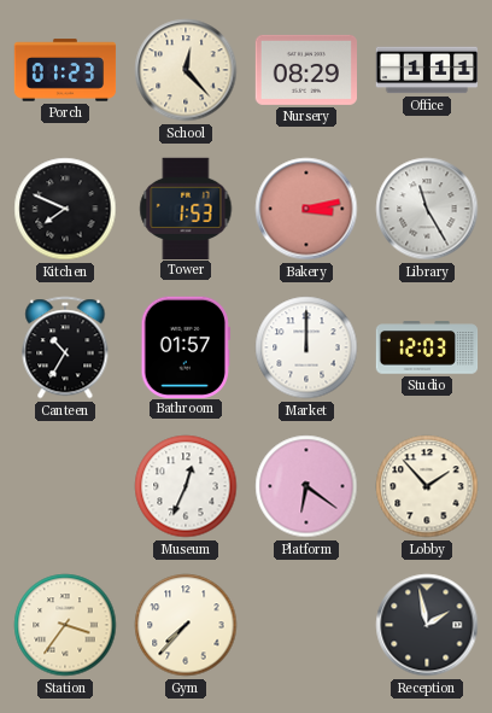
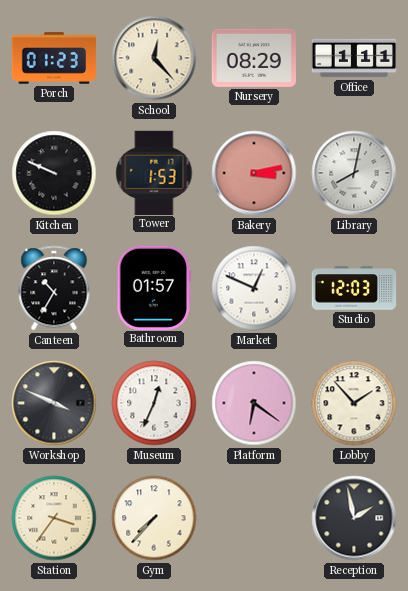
Kitchen: 7:49 -> 9:49
Library: 11:25 -> 8:02
Market: 12:00 -> 12:49
Workshop: none -> 3:49
